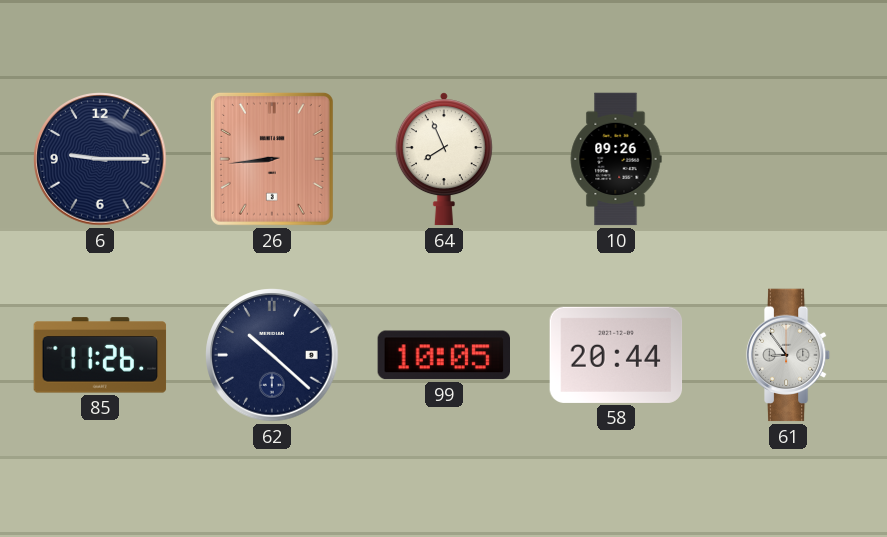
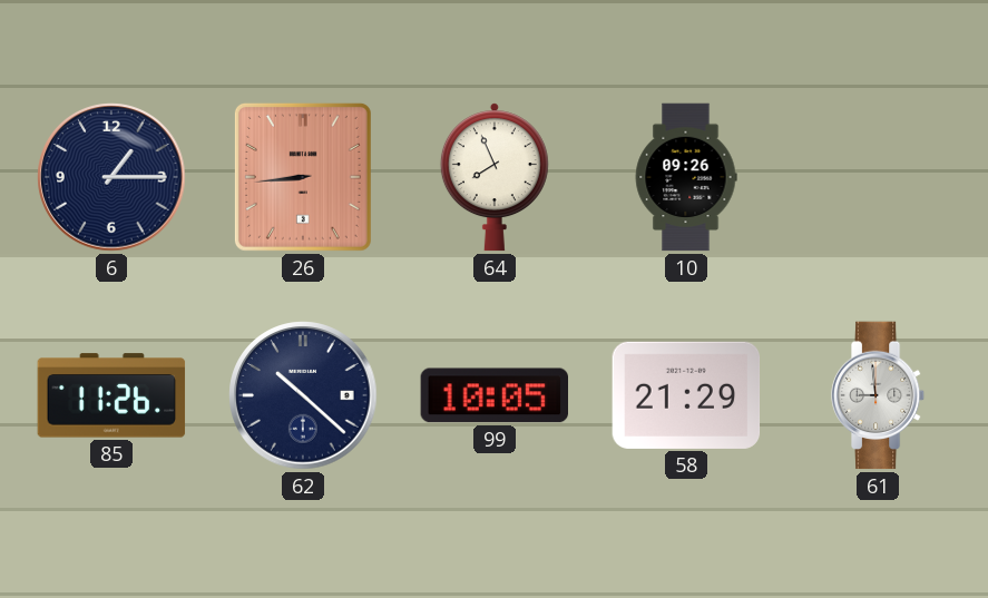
6: 9:15 -> 1:15
58: 20:44 -> 21:29
61: 8:54 -> 8:59
